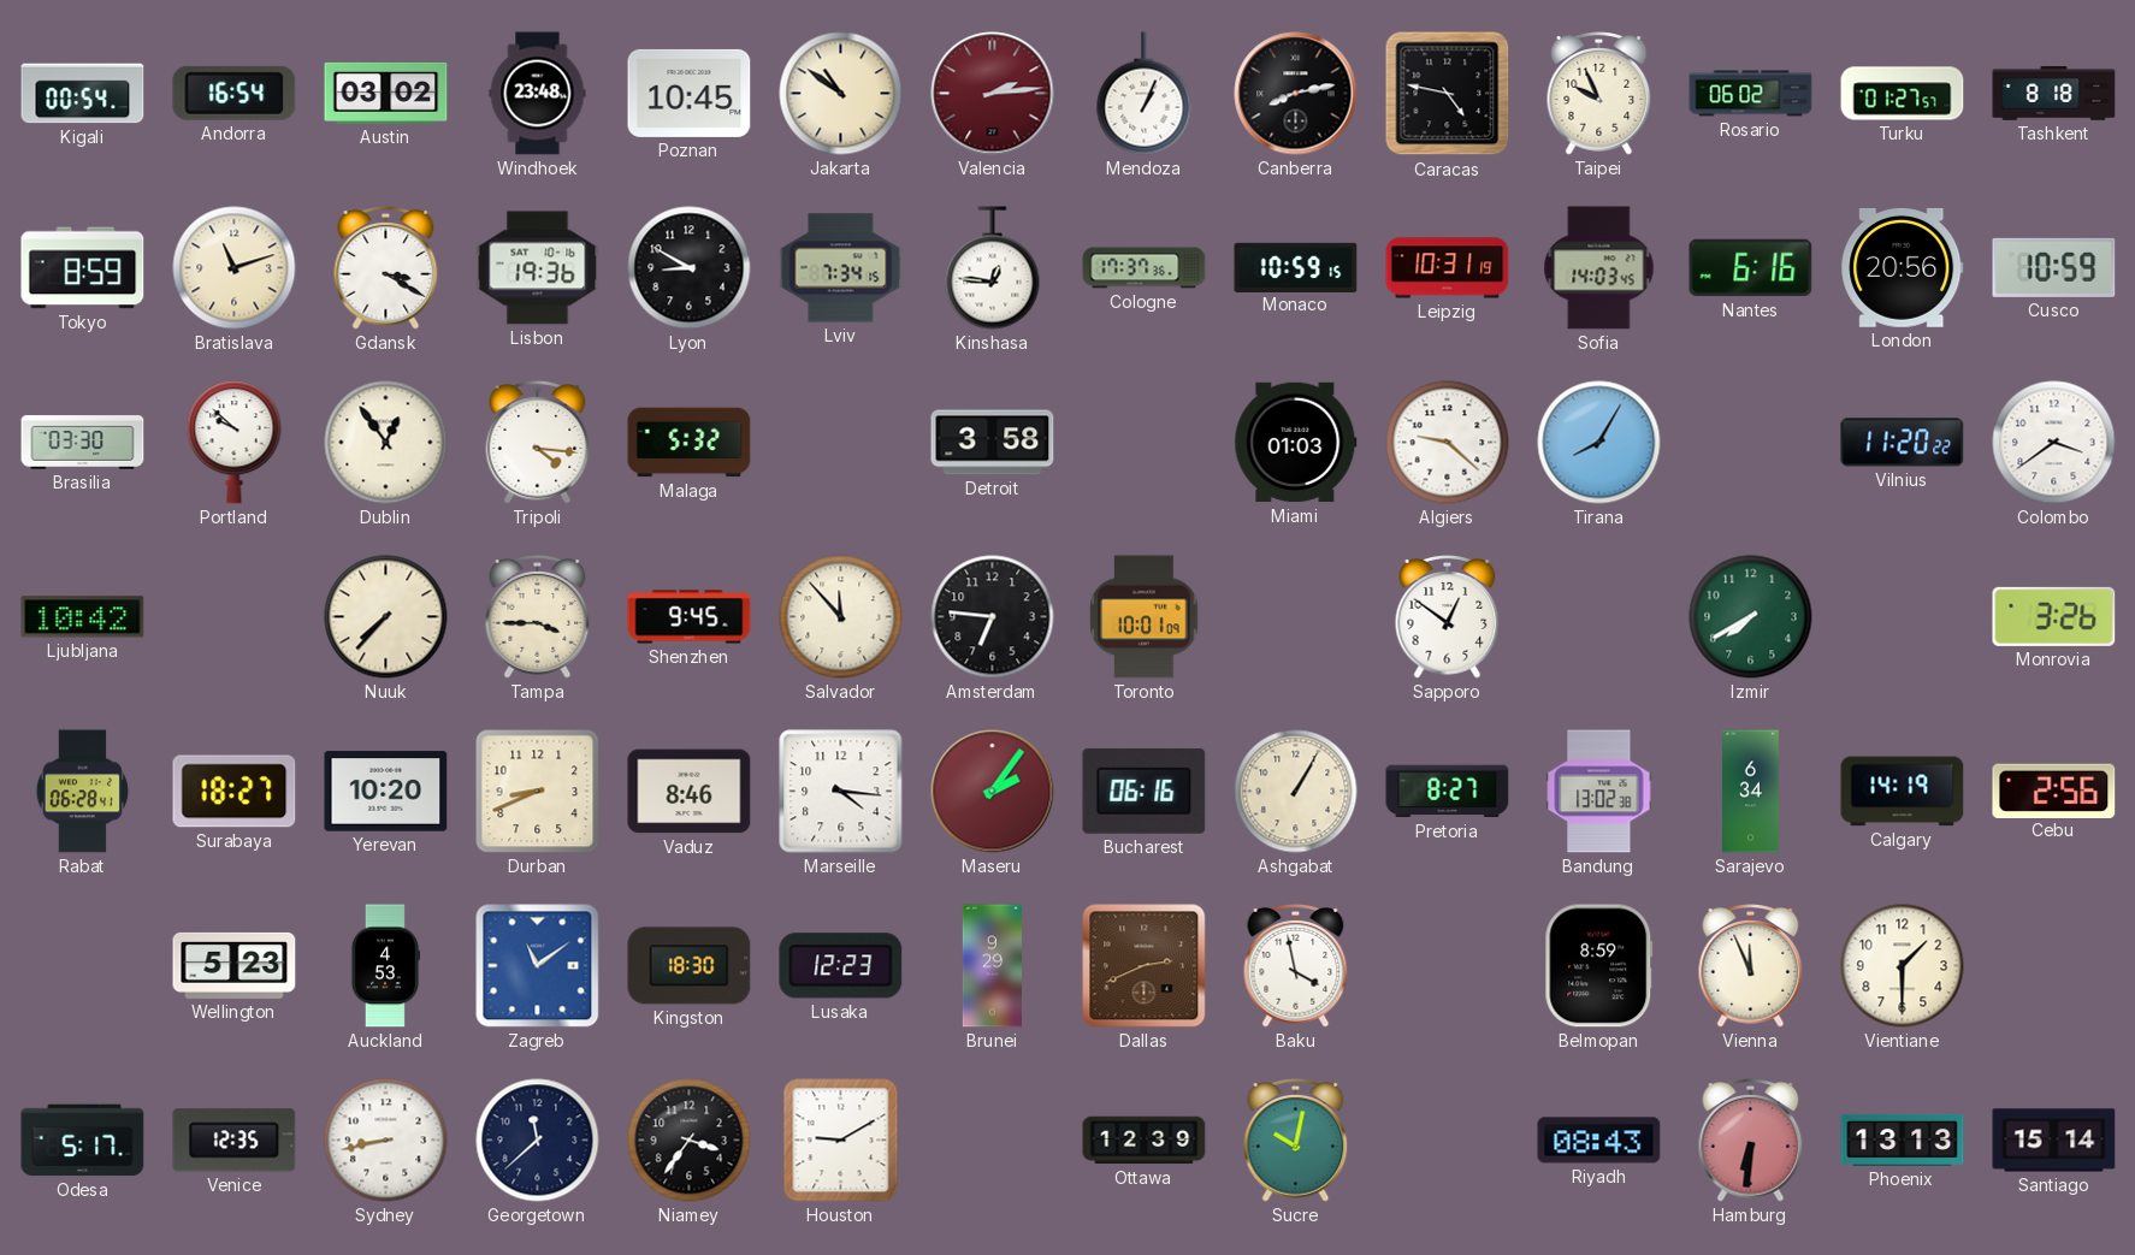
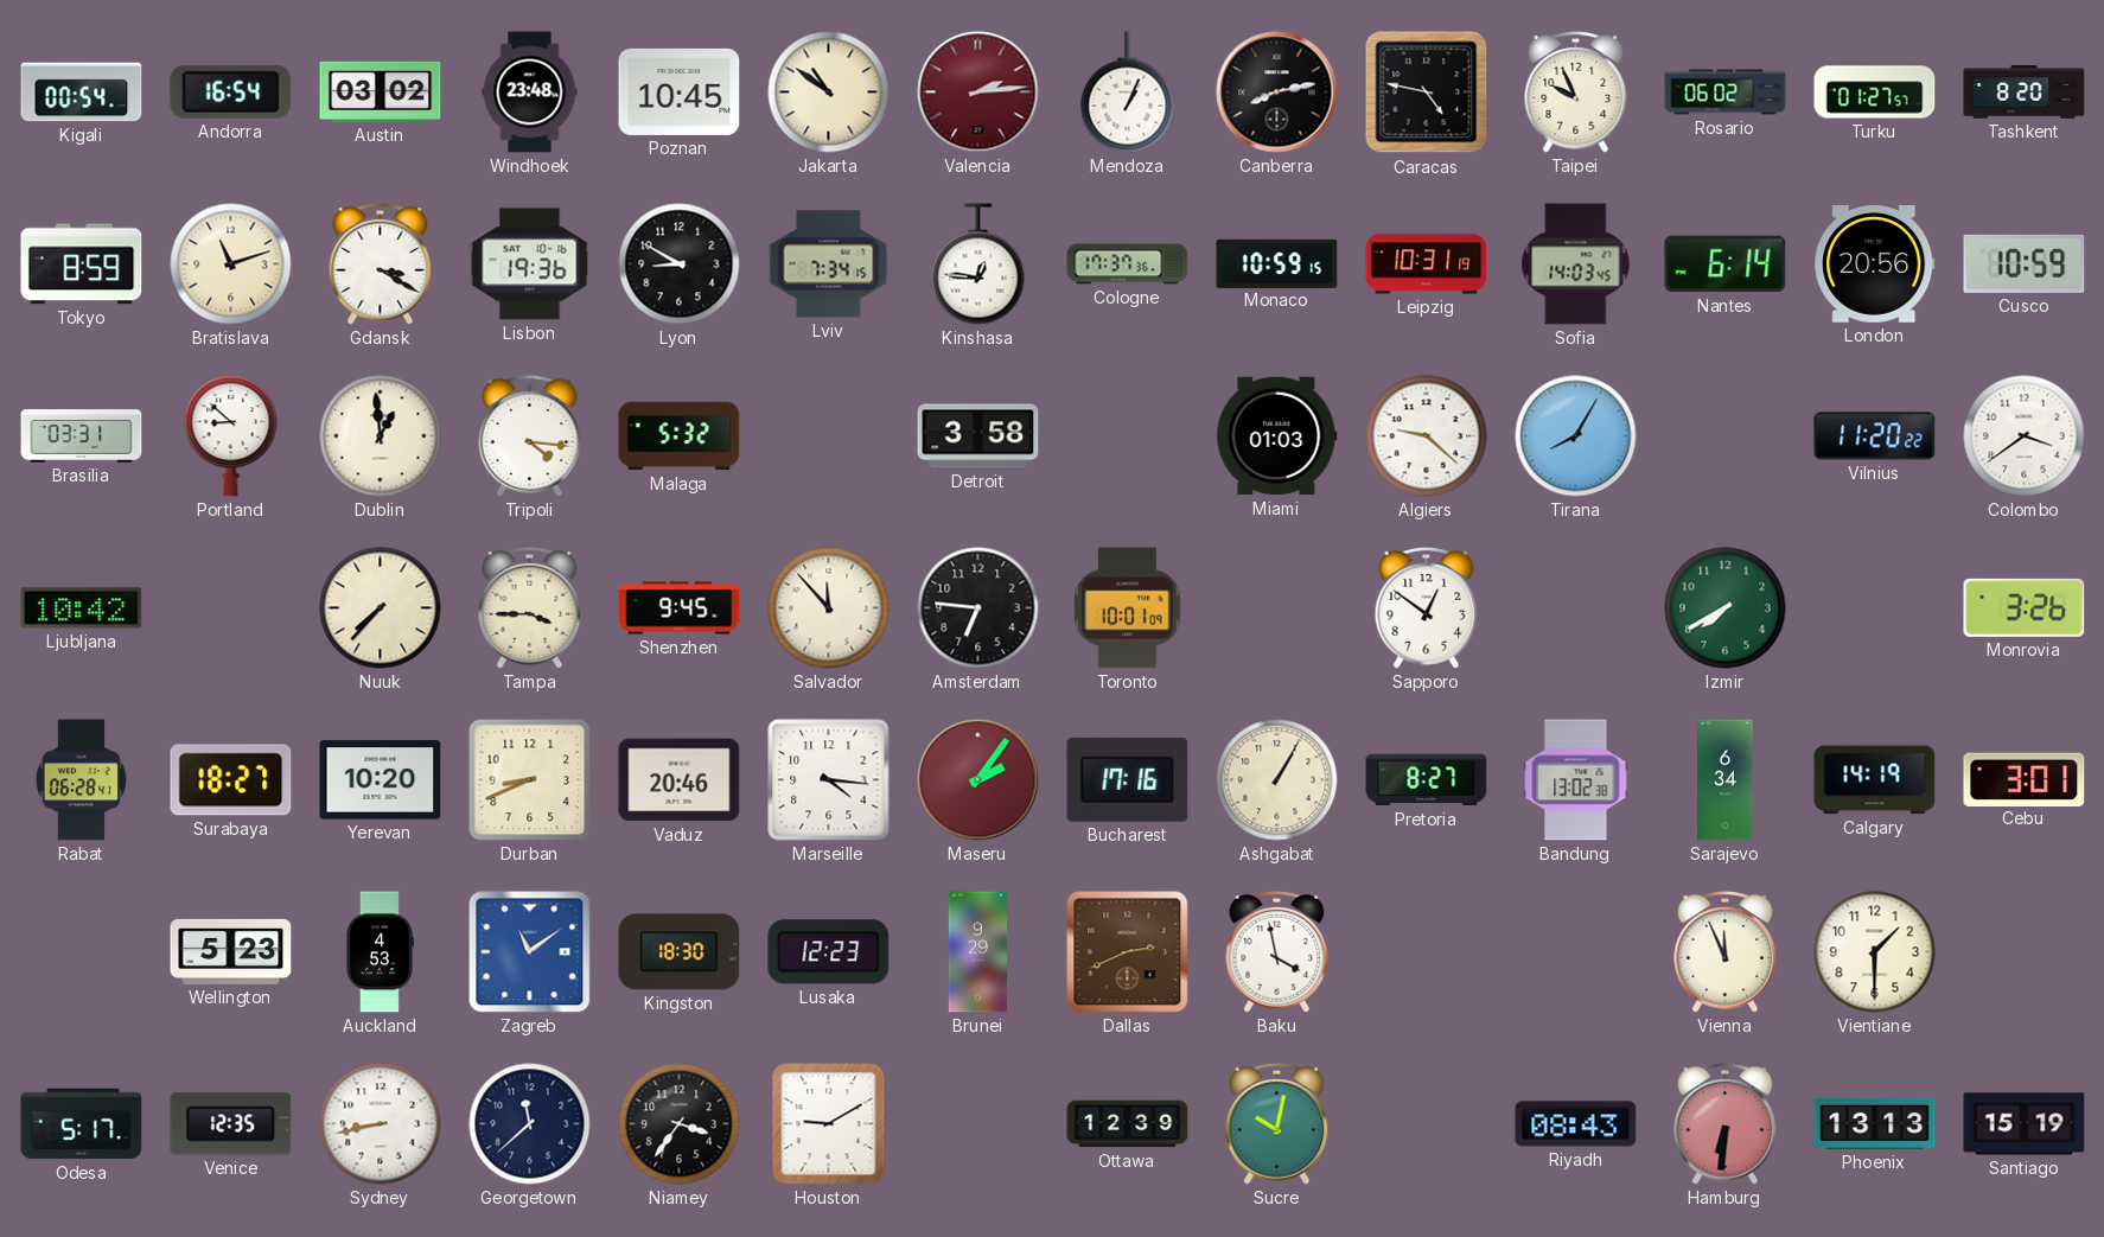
Tashkent: 8:18 -> 8:20
Nantes: 6:16 -> 6:14
Brasilia: 03:30 -> 03:31
Portland: 9:52 -> 8:52
Dublin: 12:54 -> 12:59
Vaduz: 8:46 -> 20:46
Bucharest: 06:16 -> 17:16
Cebu: 2:56 -> 3:01
Belmopan: 8:59 -> none
Santiago: 15:14 -> 15:19
